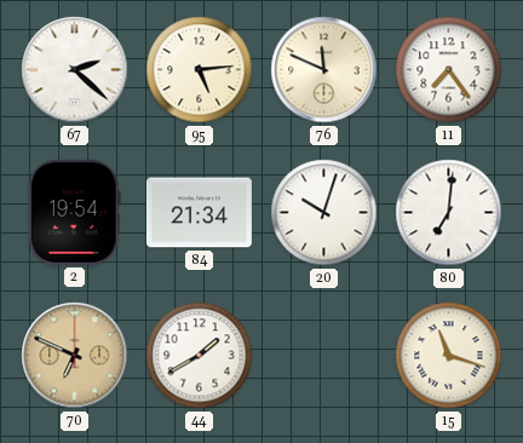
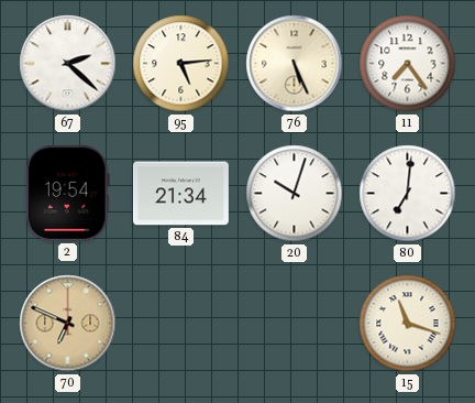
76: 11:49 -> 5:26
44: 1:40 -> none
